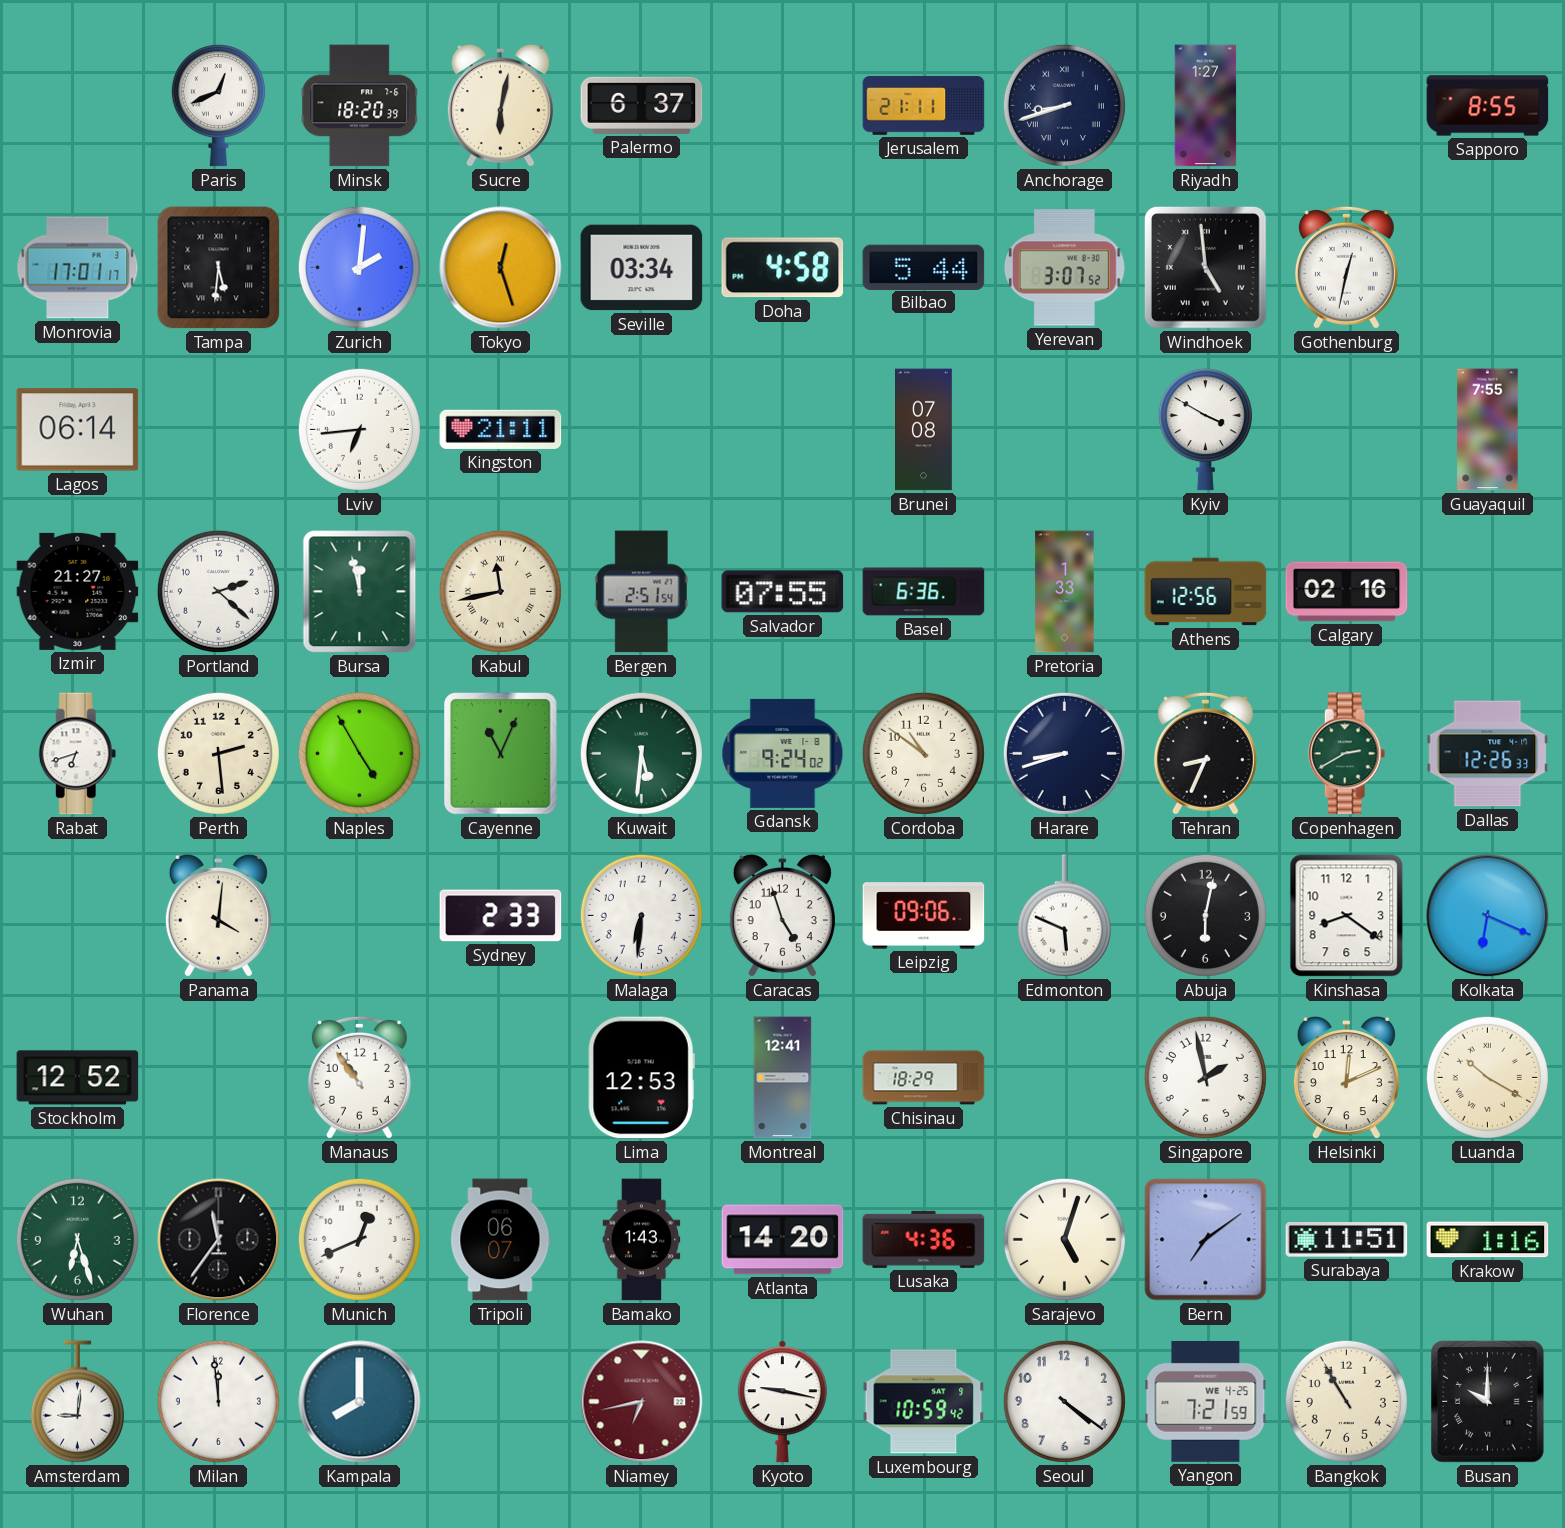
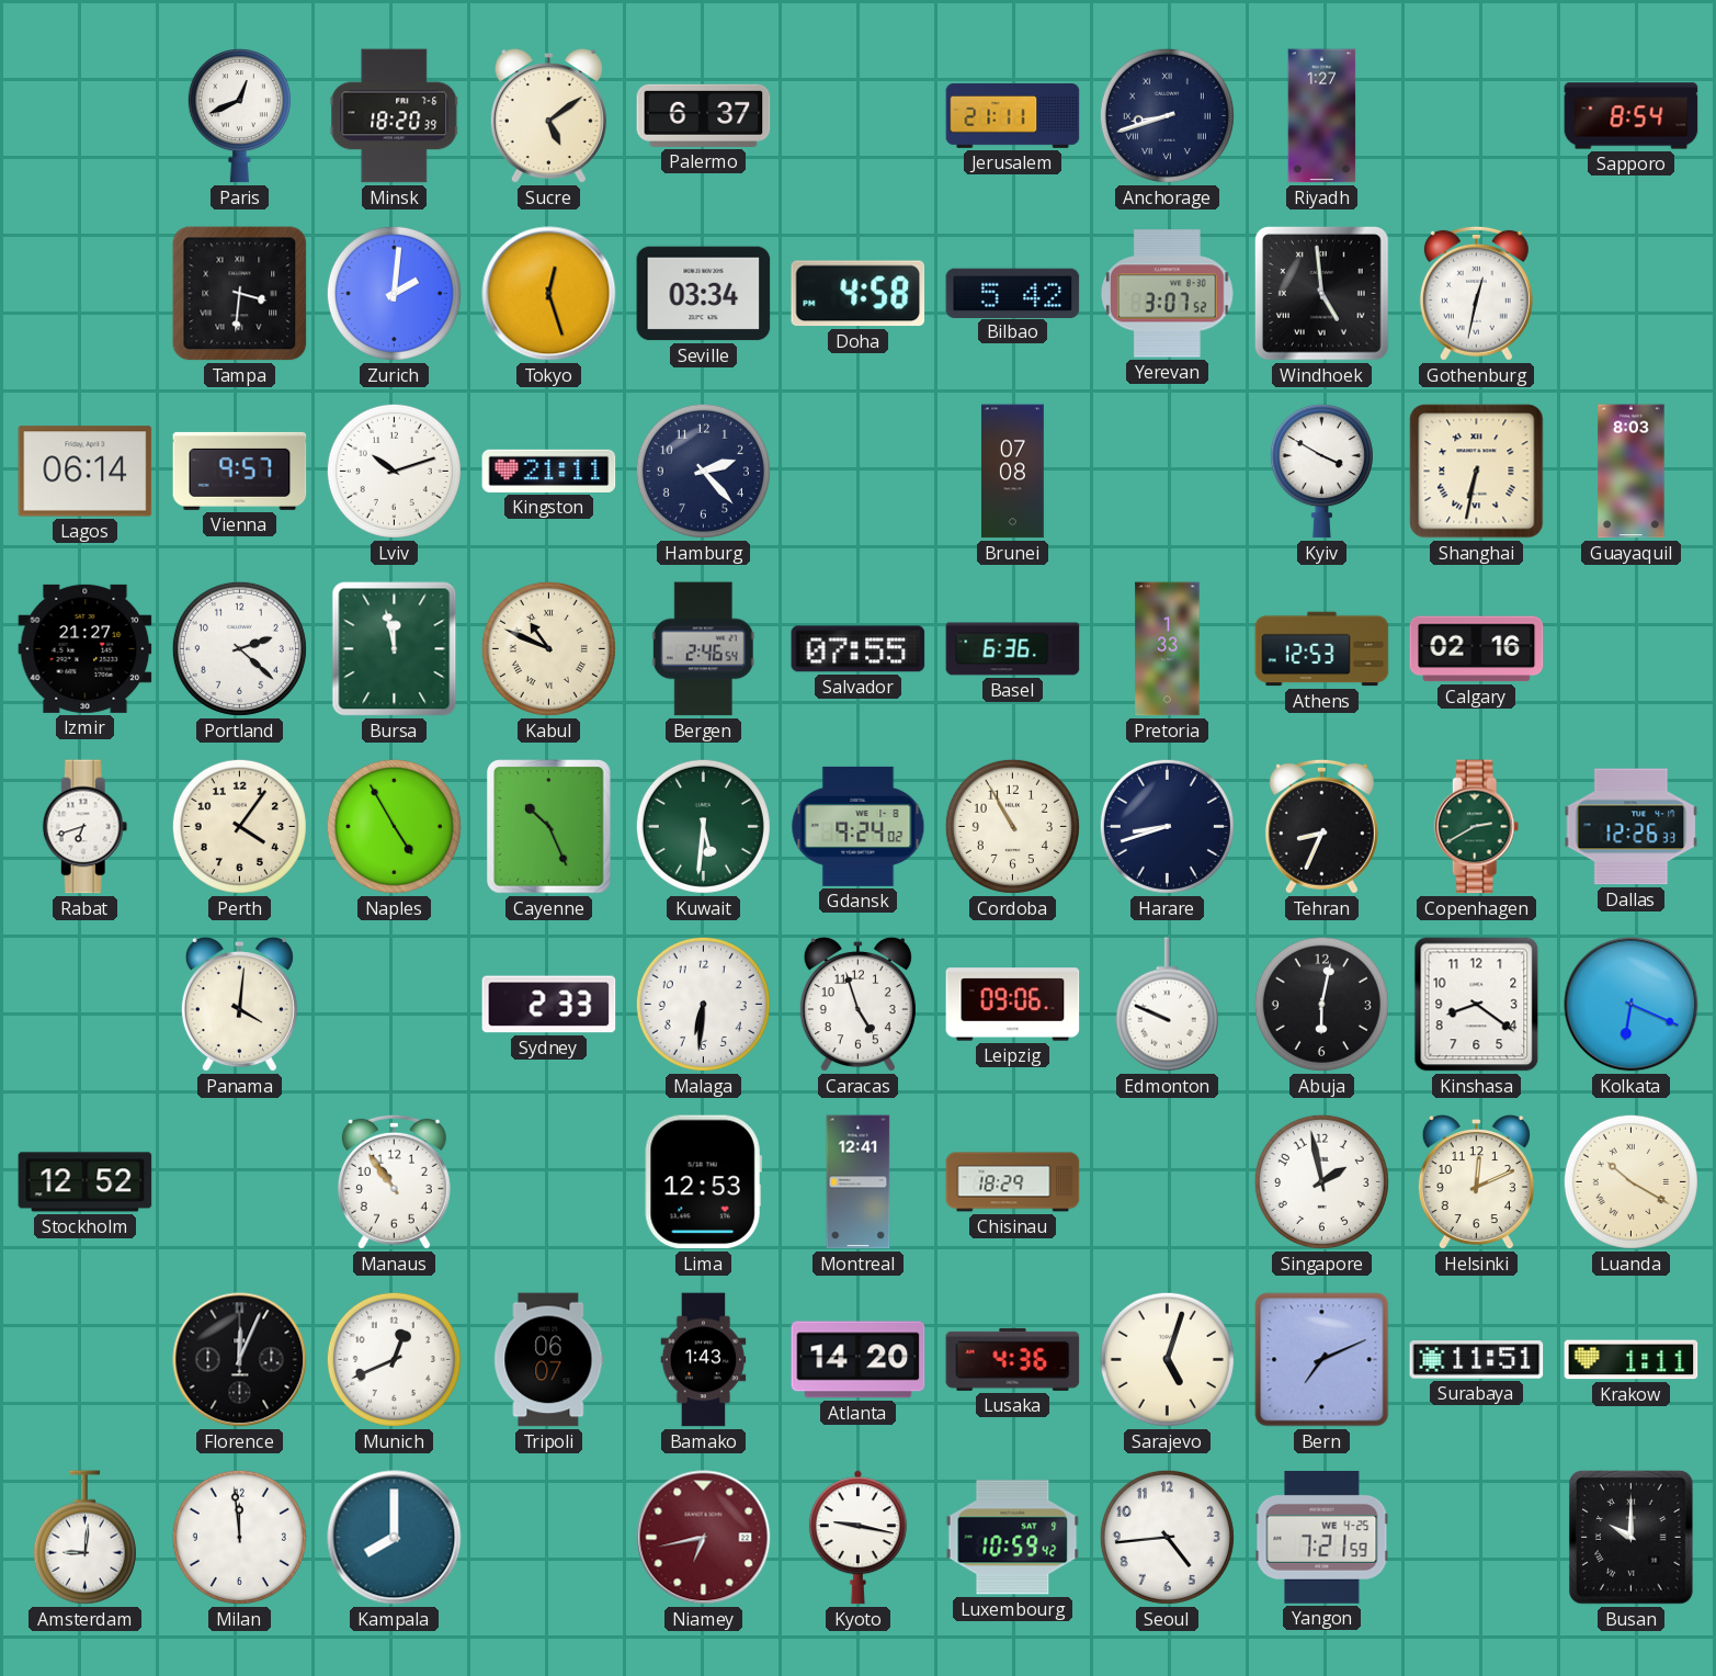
Sucre: 6:02 -> 5:09
Sapporo: 8:55 -> 8:54
Monrovia: 17:01 -> none
Tampa: 5:31 -> 3:31
Bilbao: 5:44 -> 5:42
Vienna: none -> 9:57
Lviv: 6:44 -> 10:12
Hamburg: none -> 2:23
Shanghai: none -> 6:32
Guayaquil: 7:55 -> 8:03
Kabul: 11:43 -> 10:49
Bergen: 2:51 -> 2:46
Athens: 12:56 -> 12:53
Perth: 2:29 -> 4:06
Cayenne: 11:04 -> 10:26
Cordoba: 10:51 -> 10:55
Edmonton: 5:49 -> 9:49
Wuhan: 6:27 -> none
Florence: 11:36 -> 12:04
Bern: 7:09 -> 7:11
Krakow: 1:16 -> 1:11
Seoul: 4:21 -> 4:44
Bangkok: 10:55 -> none
